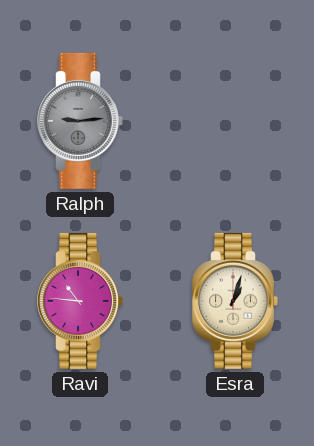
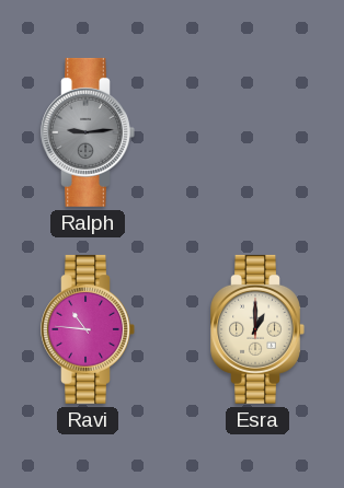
Esra: 1:03 -> 1:00
